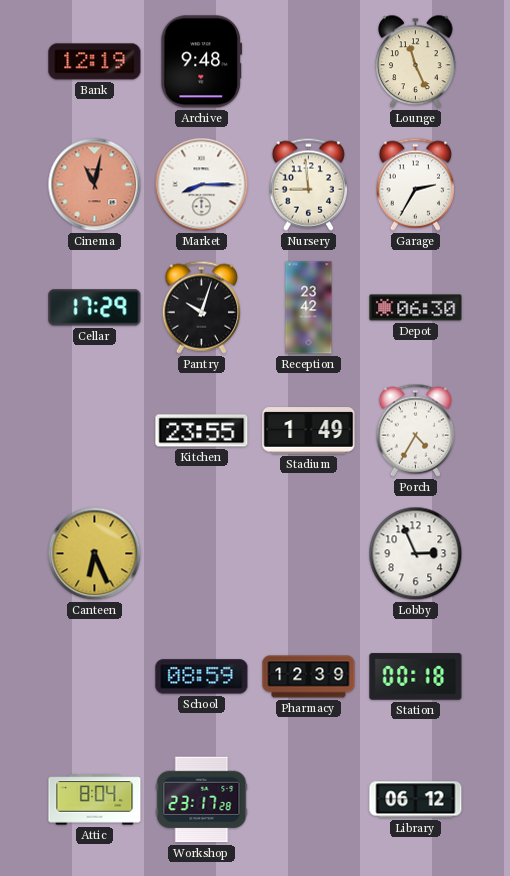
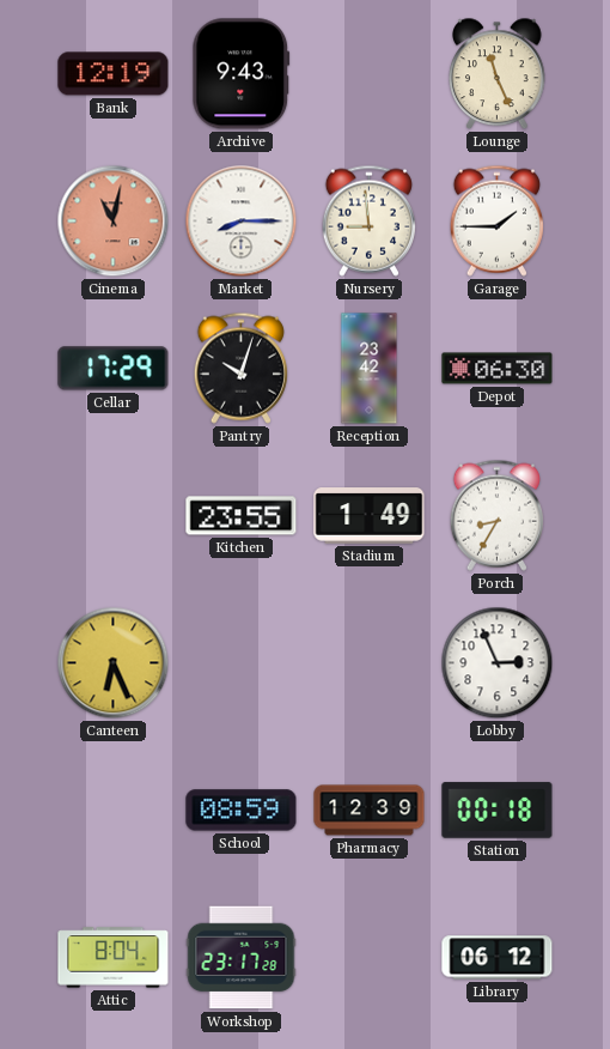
Archive: 9:48 -> 9:43
Garage: 2:35 -> 1:45
Porch: 4:35 -> 8:35
